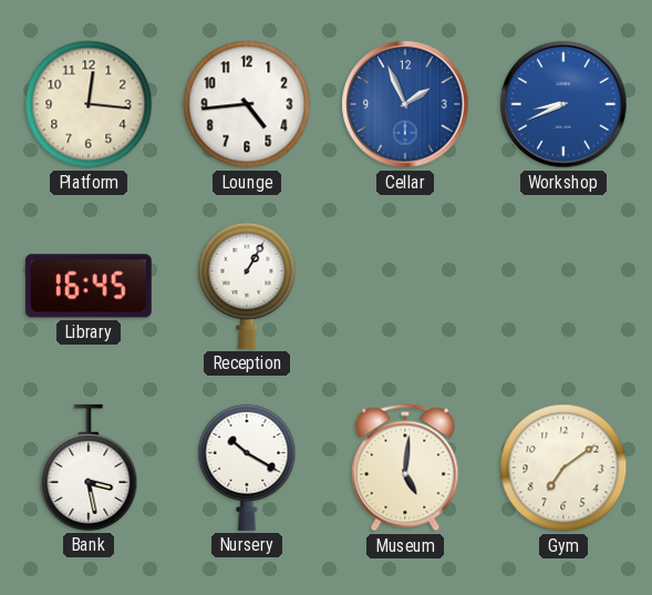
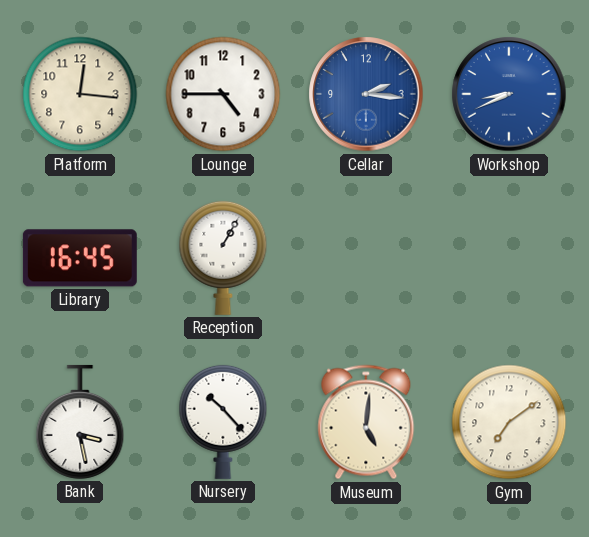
Lounge: 4:44 -> 4:45
Cellar: 1:56 -> 2:16
Nursery: 10:20 -> 10:23
